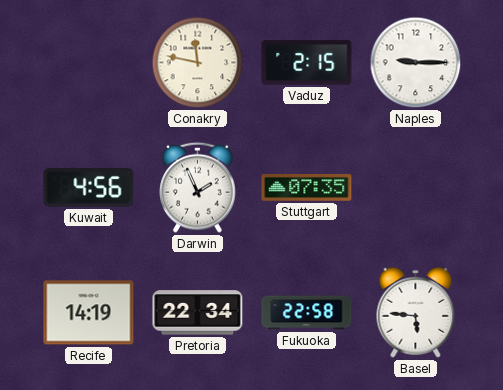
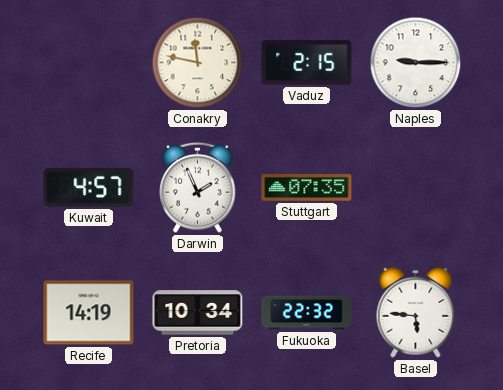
Kuwait: 4:56 -> 4:57
Pretoria: 22:34 -> 10:34
Fukuoka: 22:58 -> 22:32
